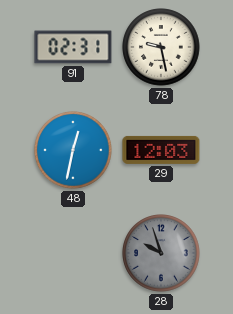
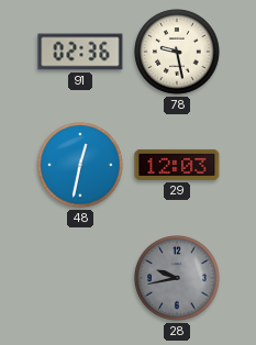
91: 02:31 -> 02:36
28: 9:57 -> 9:43
